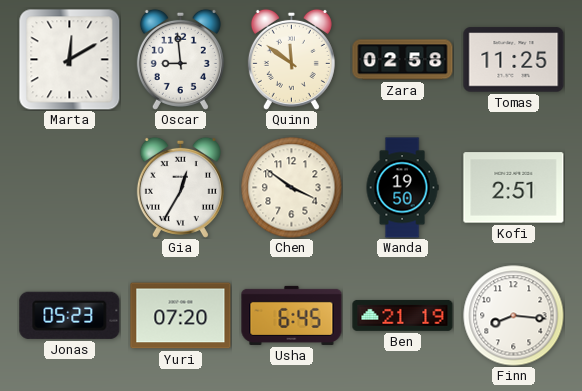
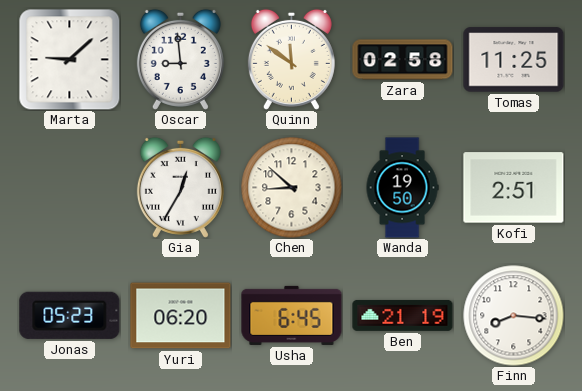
Marta: 12:10 -> 9:08
Chen: 3:51 -> 8:52
Yuri: 07:20 -> 06:20
